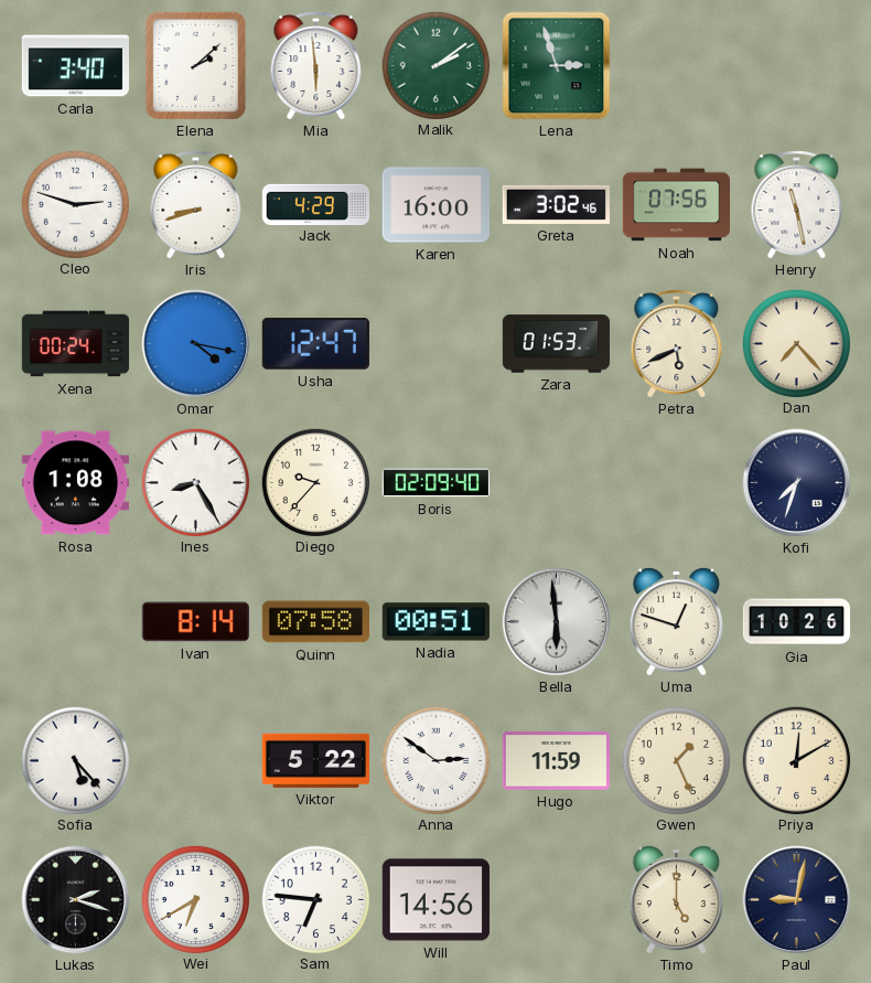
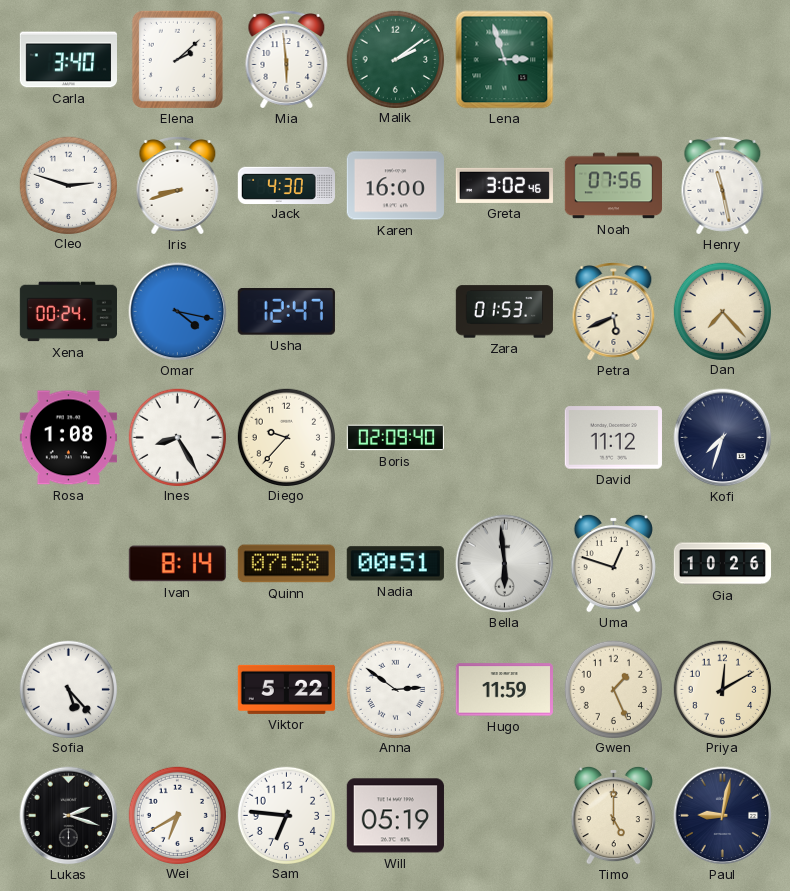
Jack: 4:29 -> 4:30
David: none -> 11:12
Will: 14:56 -> 05:19
